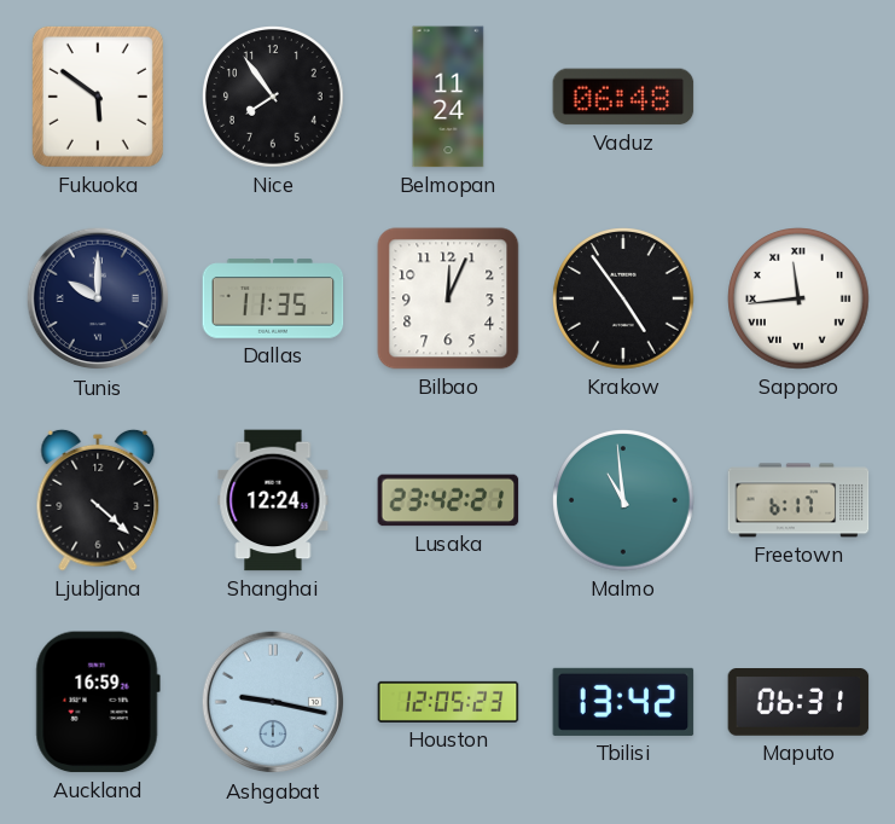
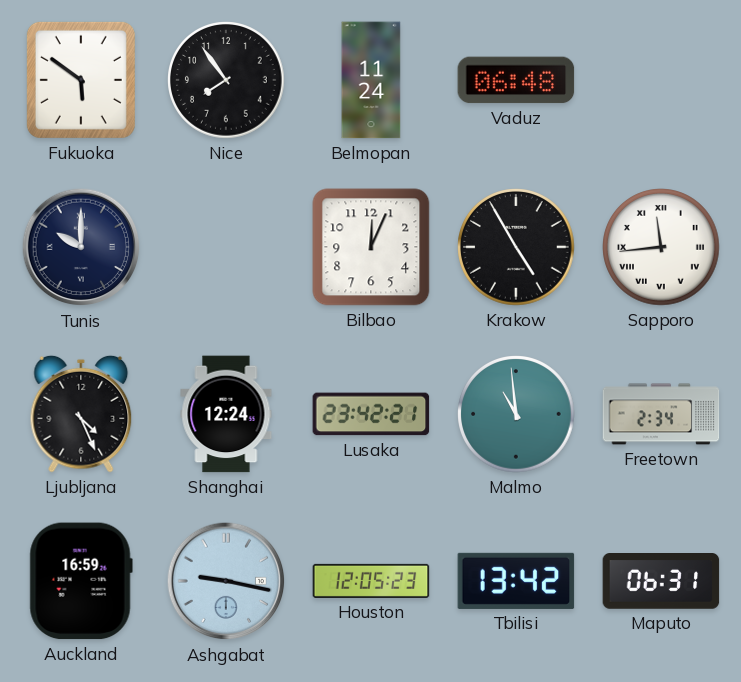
Dallas: 11:35 -> none
Krakow: 4:54 -> 4:55
Ljubljana: 4:22 -> 4:26
Freetown: 6:17 -> 2:34
